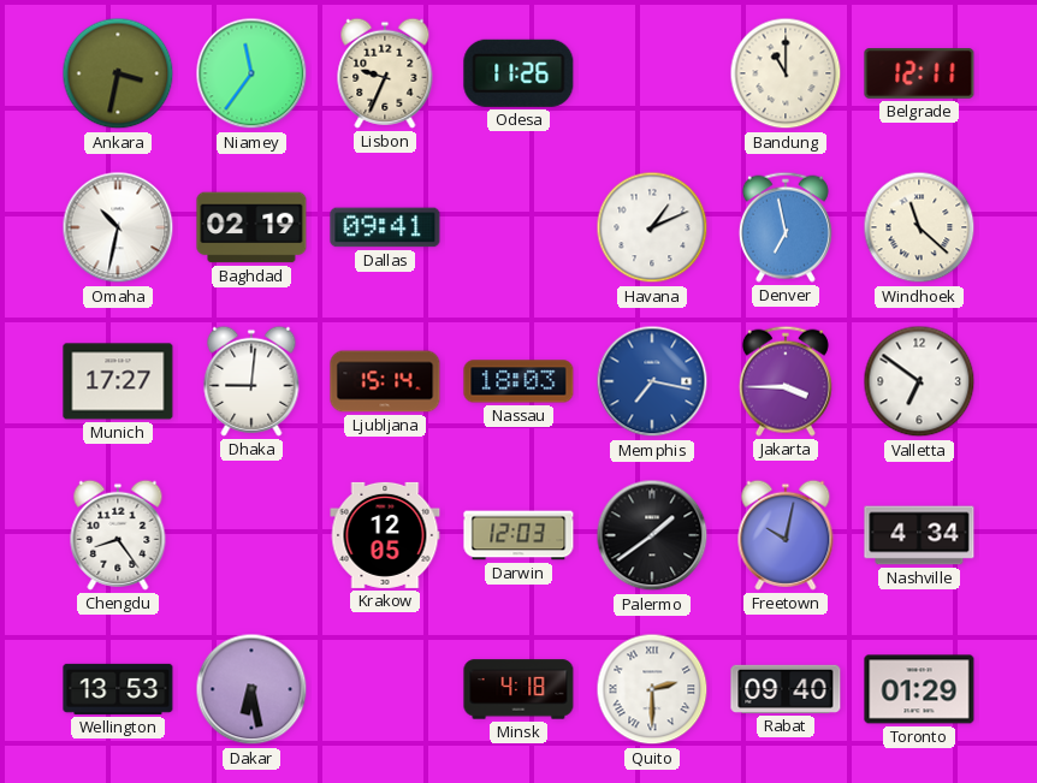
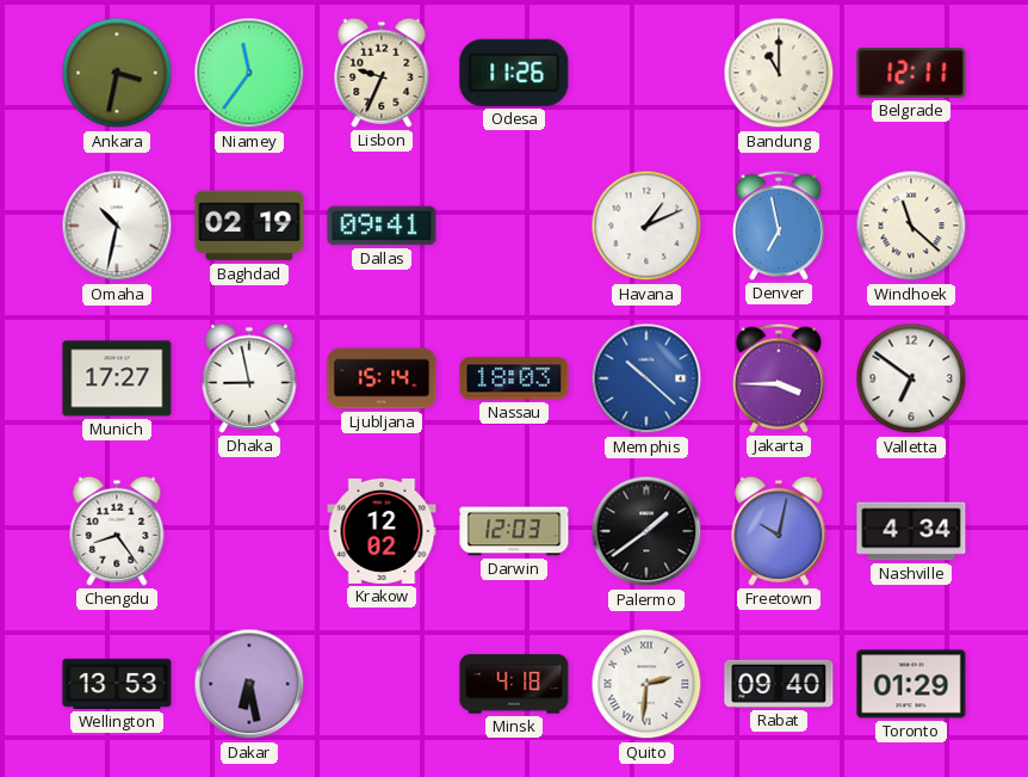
Dhaka: 9:01 -> 8:58
Memphis: 7:17 -> 10:22
Krakow: 12:05 -> 12:02
Quito: 2:30 -> 2:31
